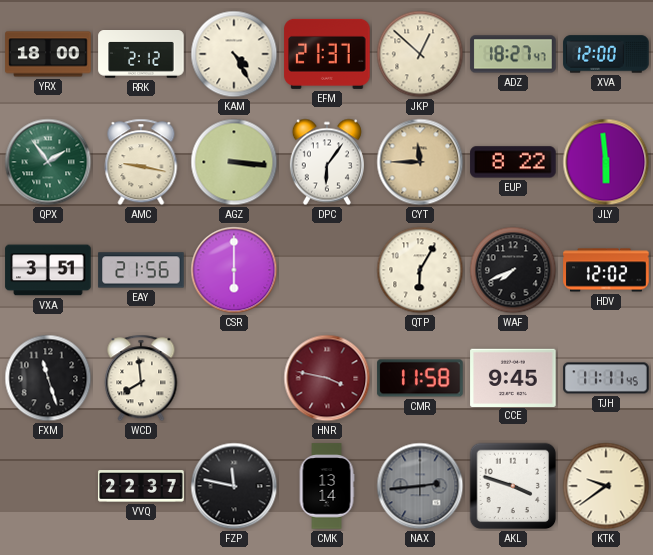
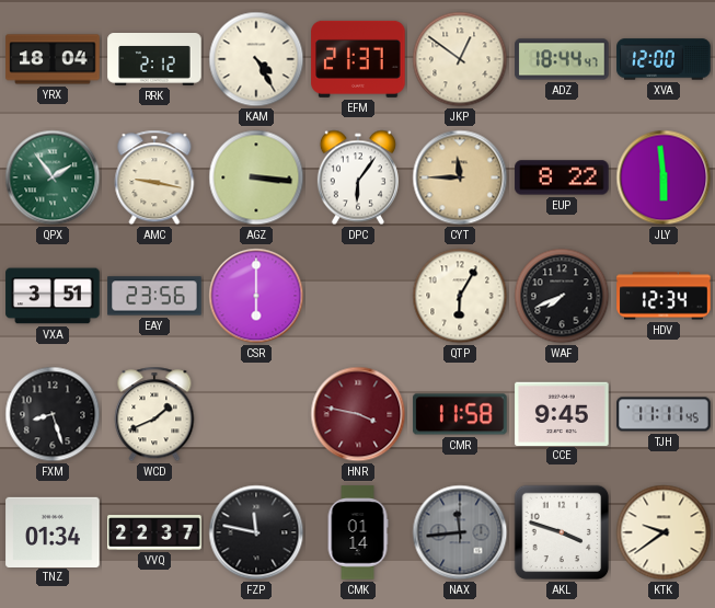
YRX: 18:00 -> 18:04
JKP: 12:52 -> 12:51
ADZ: 18:27 -> 18:44
EAY: 21:56 -> 23:56
HDV: 12:02 -> 12:34
FXM: 11:27 -> 8:27
WCD: 7:59 -> 1:41
TNZ: none -> 01:34
CMK: 13:14 -> 01:14
NAX: 2:44 -> 11:44
